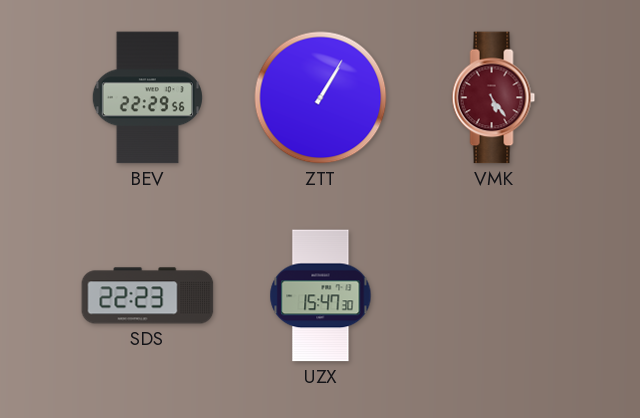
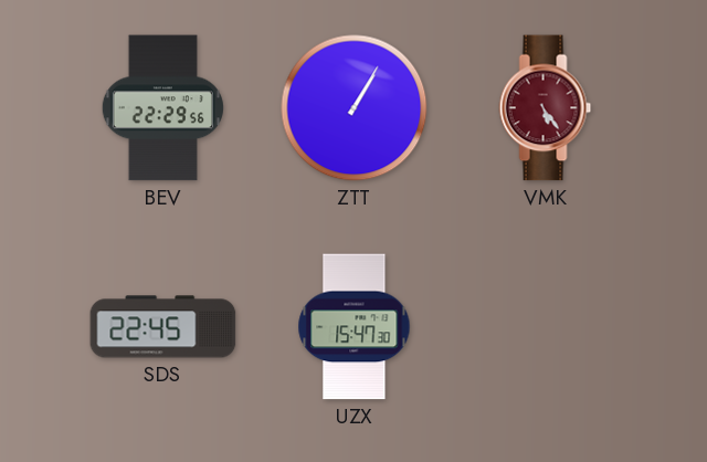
SDS: 22:23 -> 22:45
